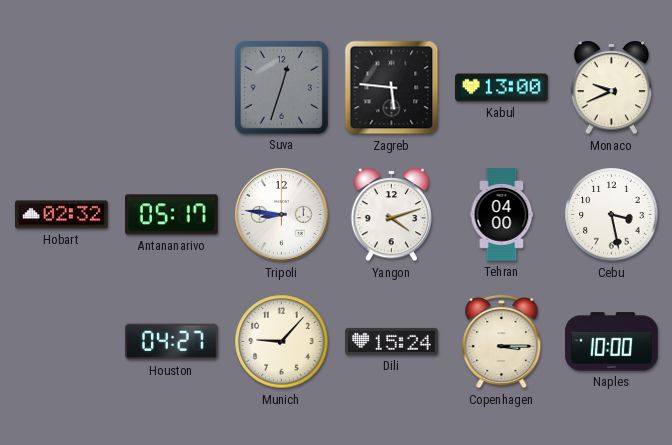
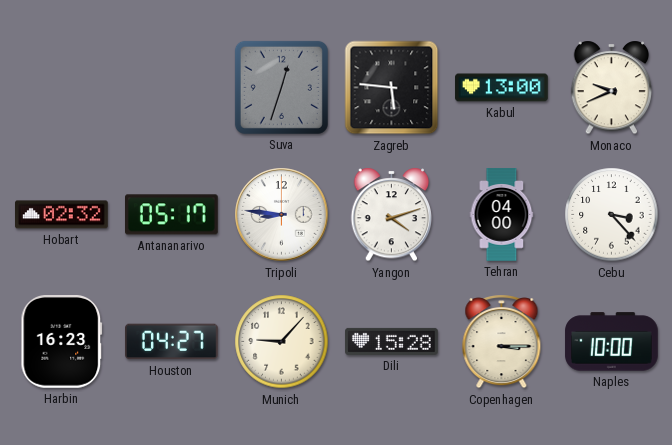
Cebu: 3:28 -> 3:23
Harbin: none -> 16:23
Dili: 15:24 -> 15:28
